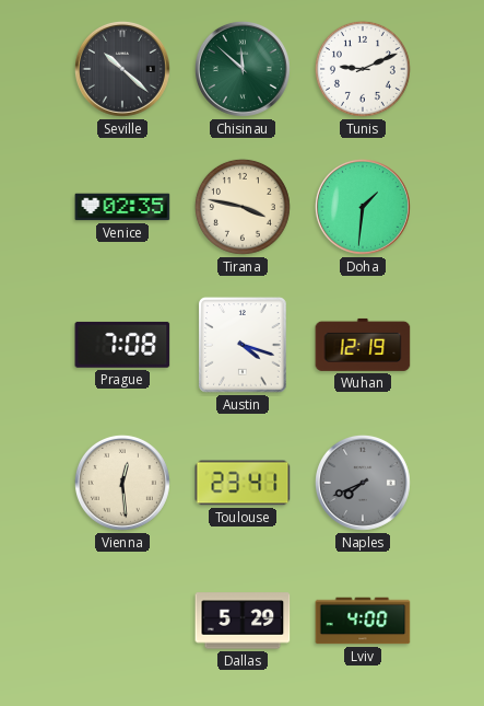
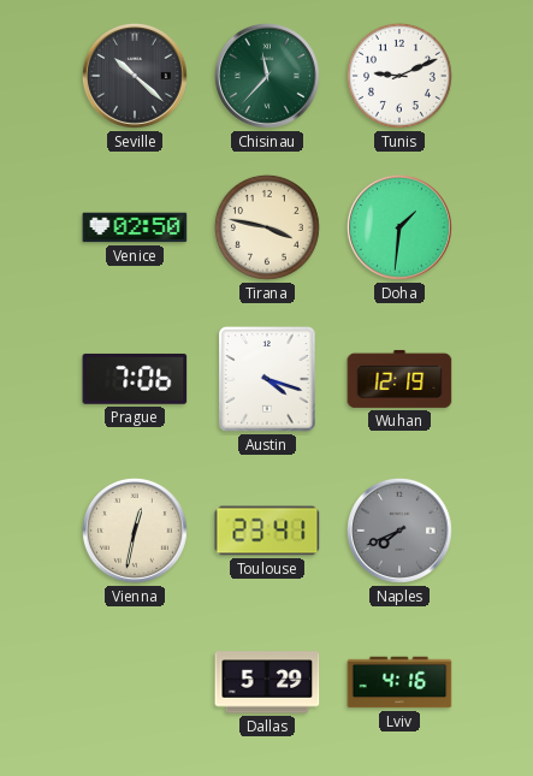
Chisinau: 11:52 -> 11:37
Venice: 02:35 -> 02:50
Prague: 7:08 -> 7:06
Vienna: 12:29 -> 12:32
Lviv: 4:00 -> 4:16
